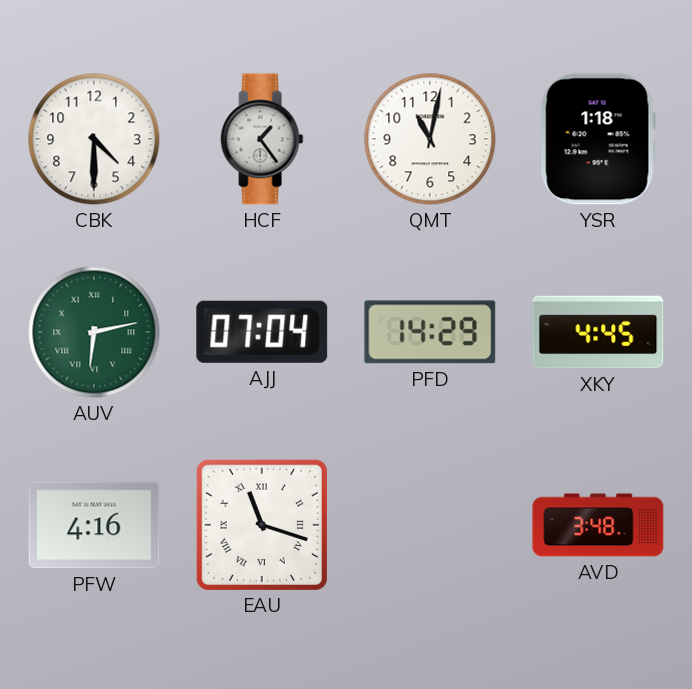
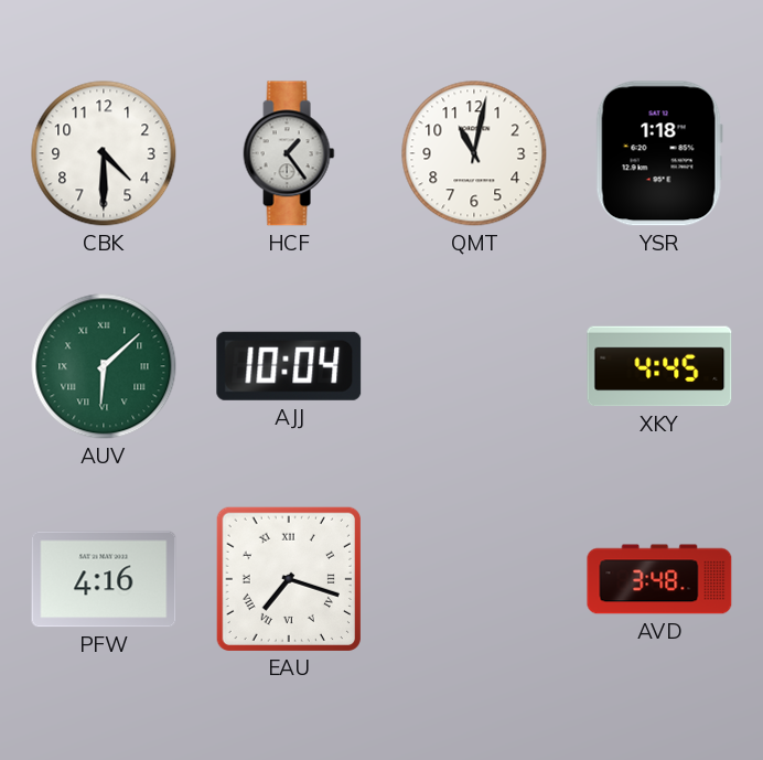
AUV: 6:13 -> 6:08
AJJ: 07:04 -> 10:04
PFD: 14:29 -> none
EAU: 11:18 -> 7:18
